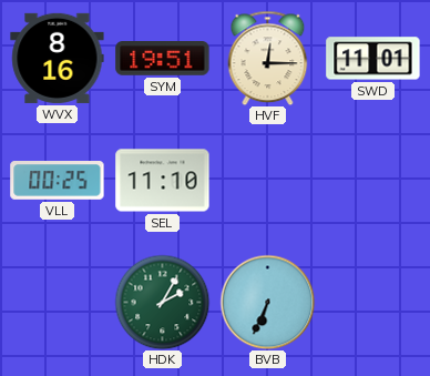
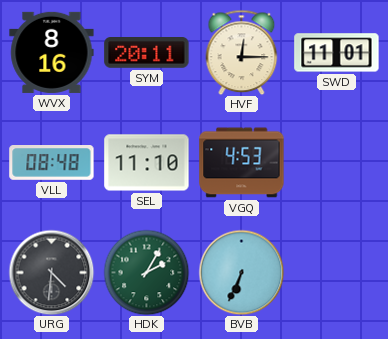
SYM: 19:51 -> 20:11
VLL: 00:25 -> 08:48
VGQ: none -> 4:53
URG: none -> 4:31
